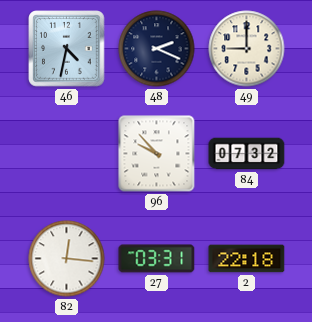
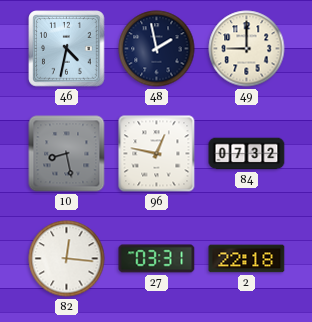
48: 2:19 -> 1:58
10: none -> 8:28
96: 9:53 -> 12:47
